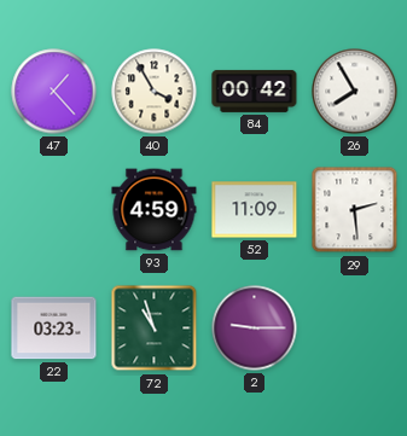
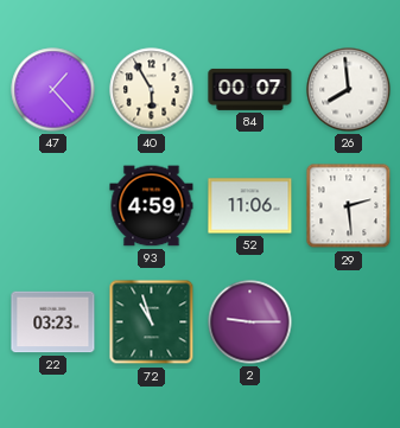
40: 3:55 -> 5:55
84: 00:42 -> 00:07
26: 7:55 -> 7:59
52: 11:09 -> 11:06
